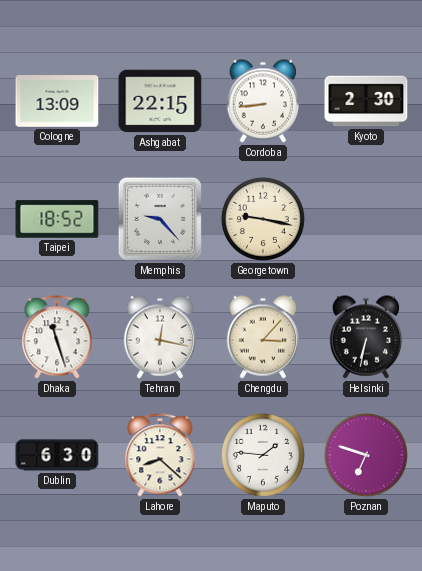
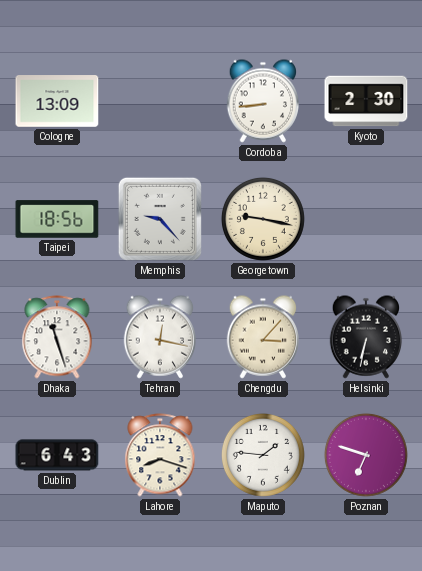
Ashgabat: 22:15 -> none
Taipei: 18:52 -> 18:56
Dublin: 6:30 -> 6:43
Lahore: 8:22 -> 8:18
